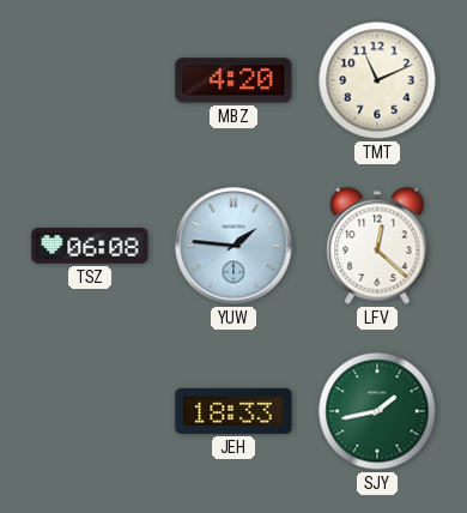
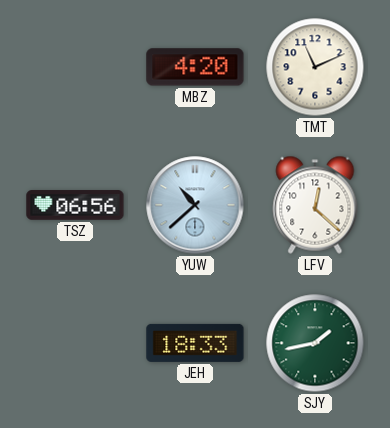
TSZ: 06:08 -> 06:56
YUW: 1:46 -> 10:38
